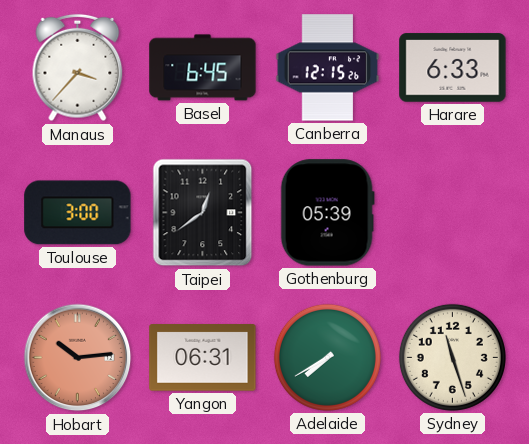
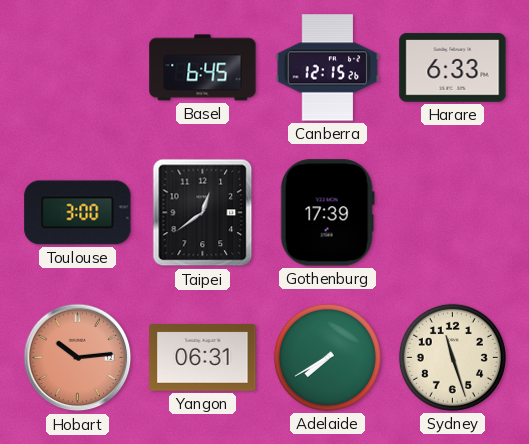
Manaus: 3:37 -> none
Gothenburg: 05:39 -> 17:39
